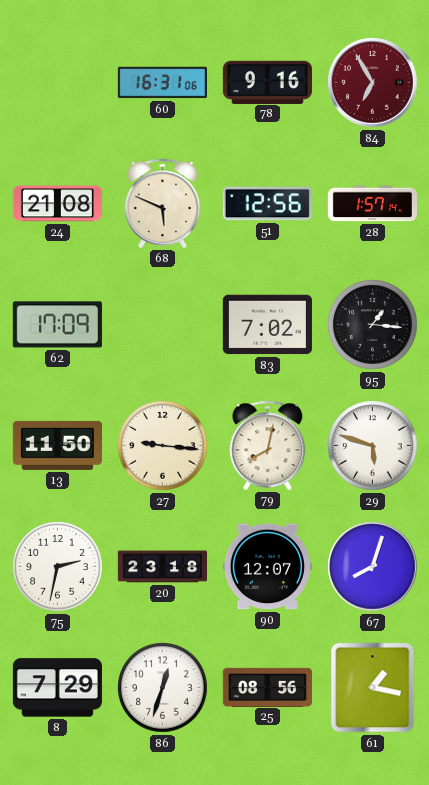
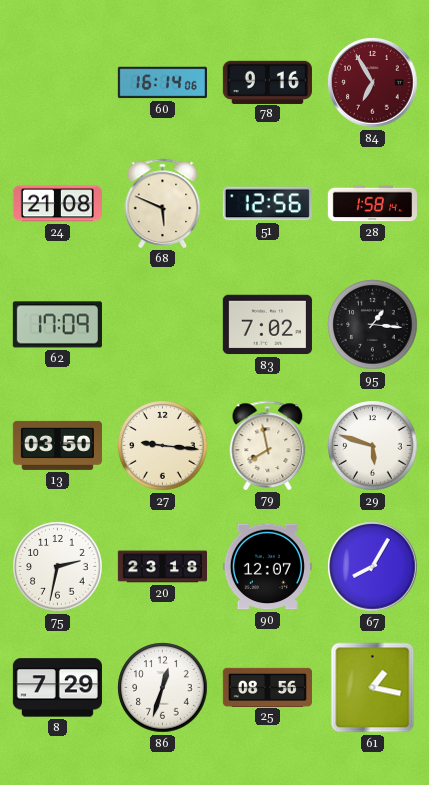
60: 16:31 -> 16:14
28: 1:57 -> 1:58
13: 11:50 -> 03:50
79: 8:02 -> 7:58
67: 8:03 -> 8:05
